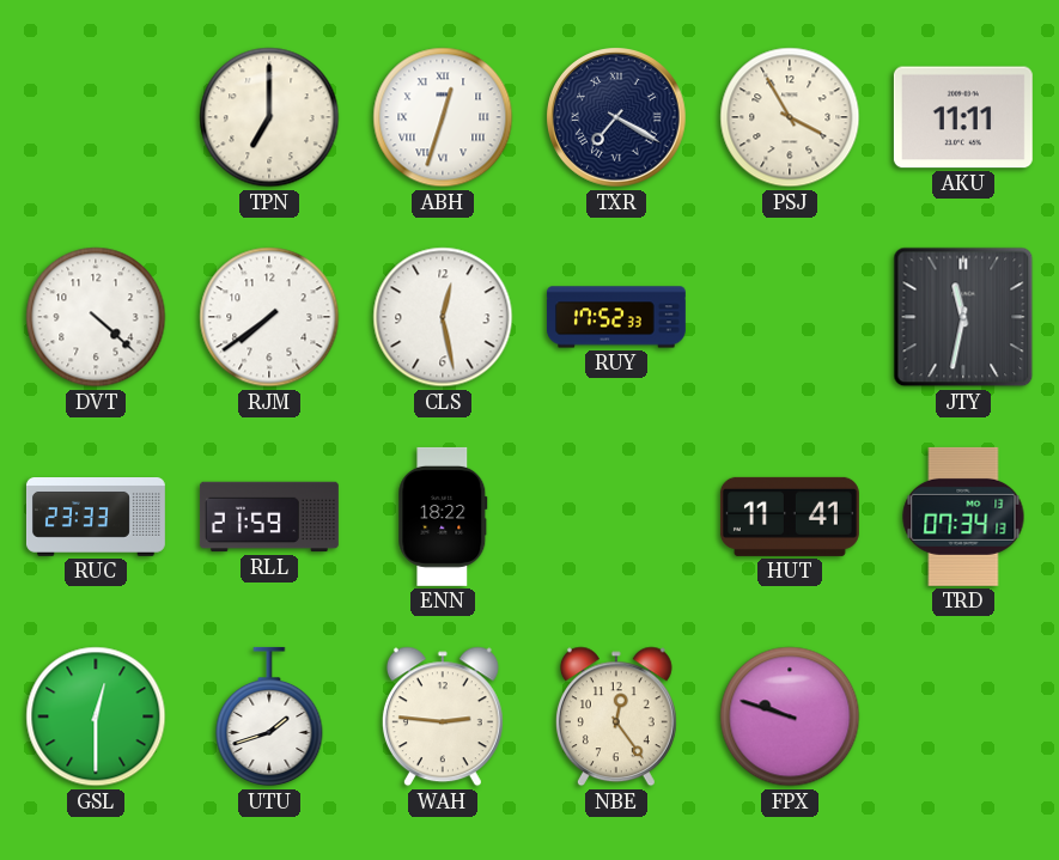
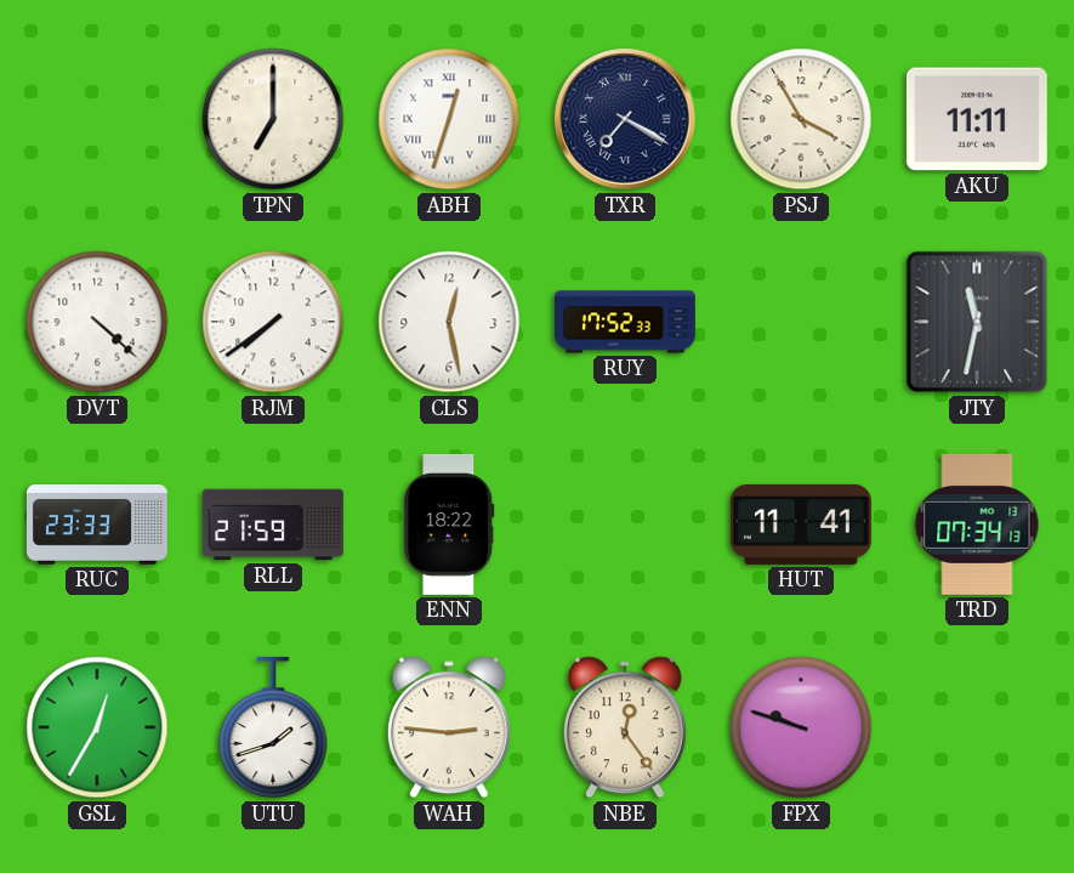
GSL: 12:30 -> 12:35
